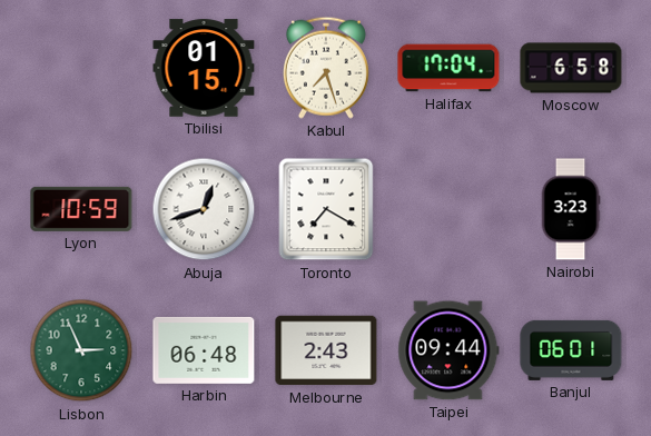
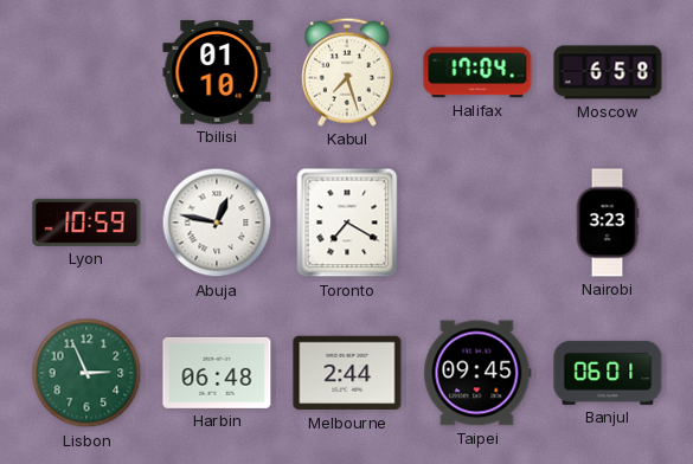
Tbilisi: 01:15 -> 01:10
Abuja: 12:42 -> 12:47
Melbourne: 2:43 -> 2:44
Taipei: 09:44 -> 09:45
